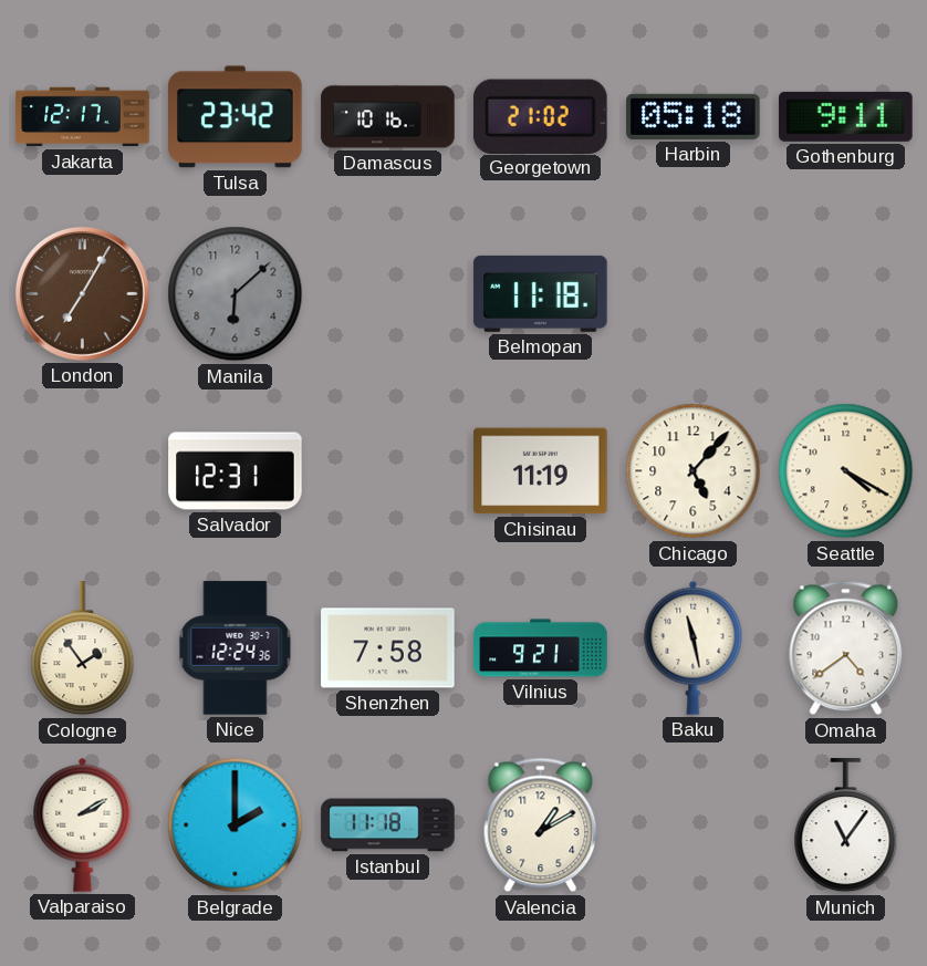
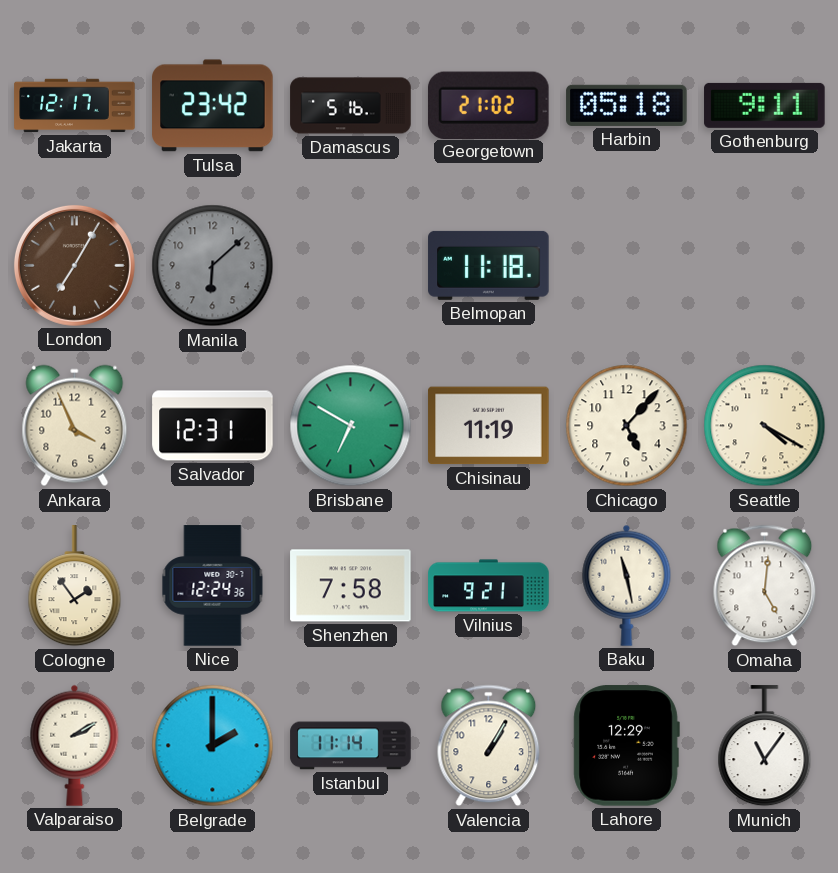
Damascus: 10:16 -> 5:16
Ankara: none -> 3:56
Brisbane: none -> 6:50
Omaha: 4:39 -> 5:01
Istanbul: 11:18 -> 11:14
Valencia: 1:10 -> 1:05
Lahore: none -> 12:29
